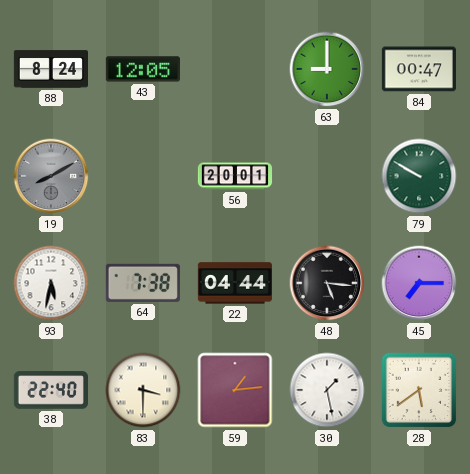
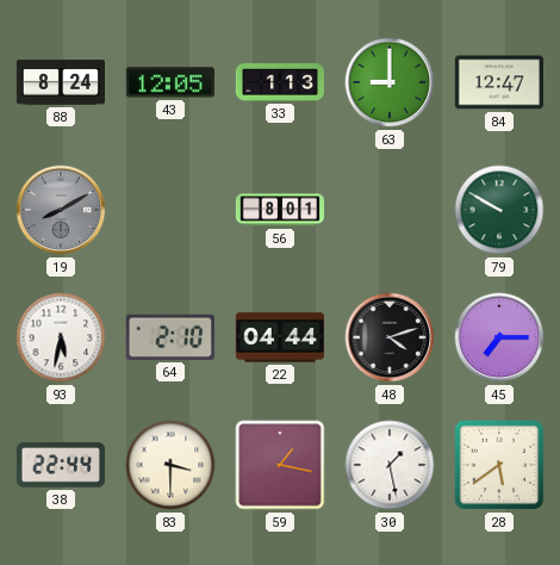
33: none -> 1:13
84: 00:47 -> 12:47
56: 20:01 -> 8:01
64: 7:38 -> 2:10
48: 5:16 -> 4:12
38: 22:40 -> 22:44
59: 1:14 -> 1:17
